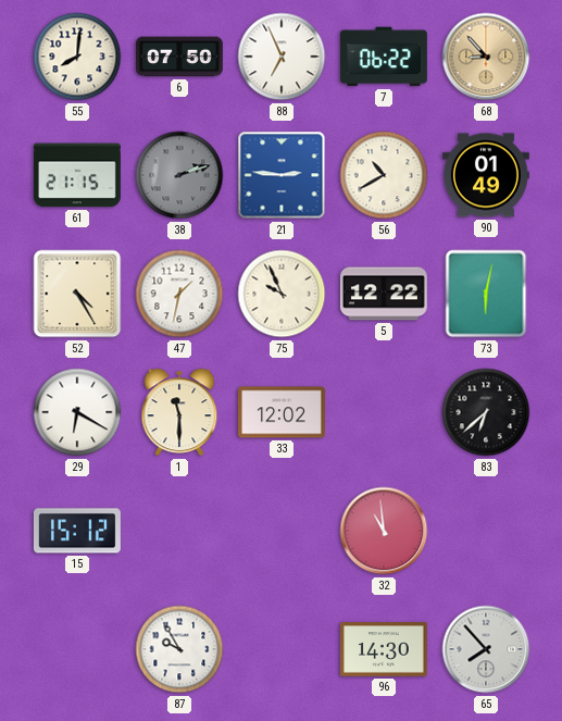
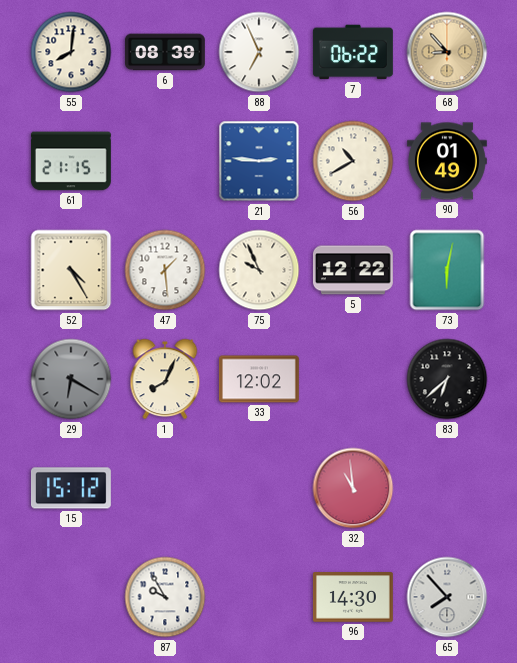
6: 07:50 -> 08:39
38: 2:12 -> none
47: 1:32 -> 1:29
29 dial: white -> grey
1: 11:30 -> 8:04
